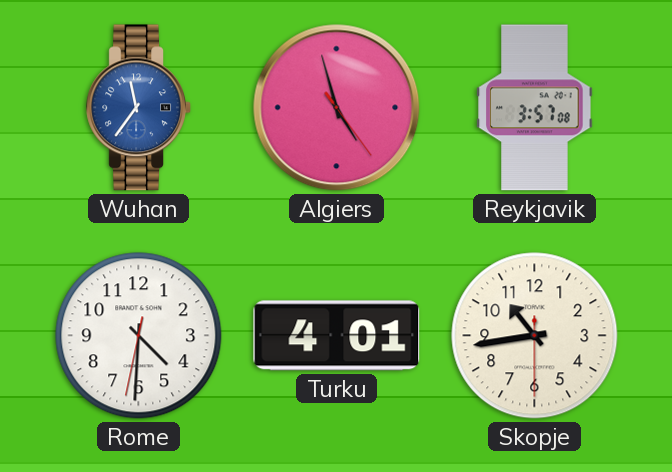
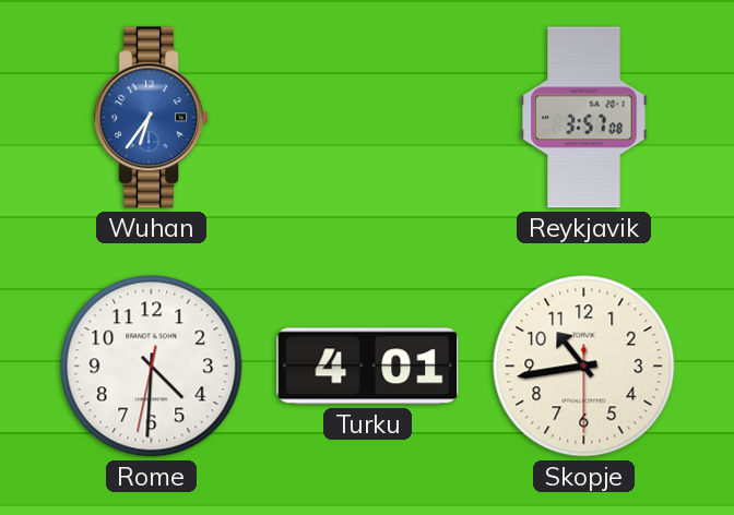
Wuhan: 11:36 -> 6:36
Algiers: 4:57 -> none
